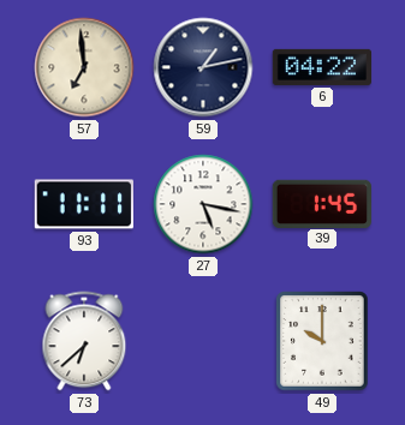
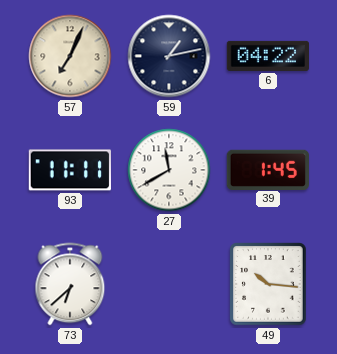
57: 6:59 -> 7:04
27: 5:17 -> 11:40
49: 10:00 -> 10:16
